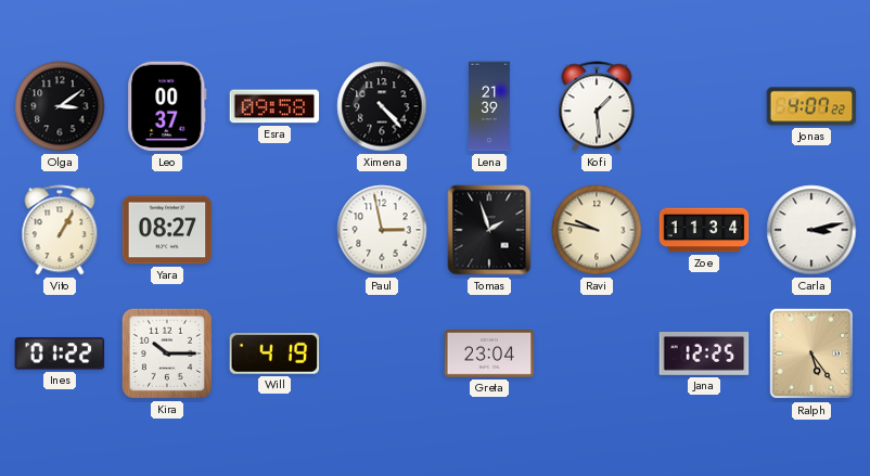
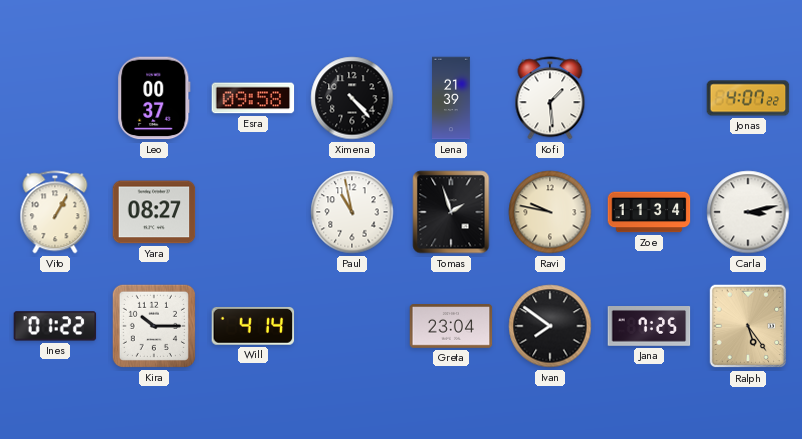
Olga: 3:09 -> none
Paul: 2:58 -> 10:58
Will: 4:19 -> 4:14
Ivan: none -> 7:51
Jana: 12:25 -> 7:25
